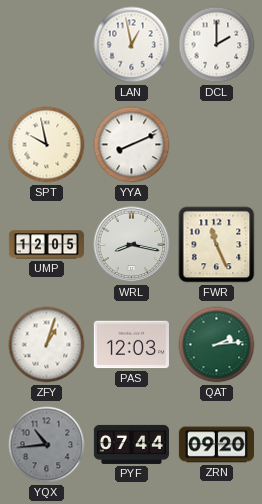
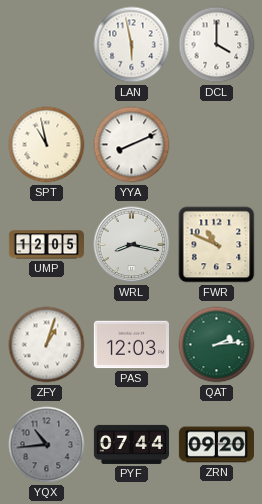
LAN: 12:58 -> 5:58
DCL: 2:00 -> 4:00
SPT: 9:58 -> 10:58
FWR: 11:26 -> 10:49
